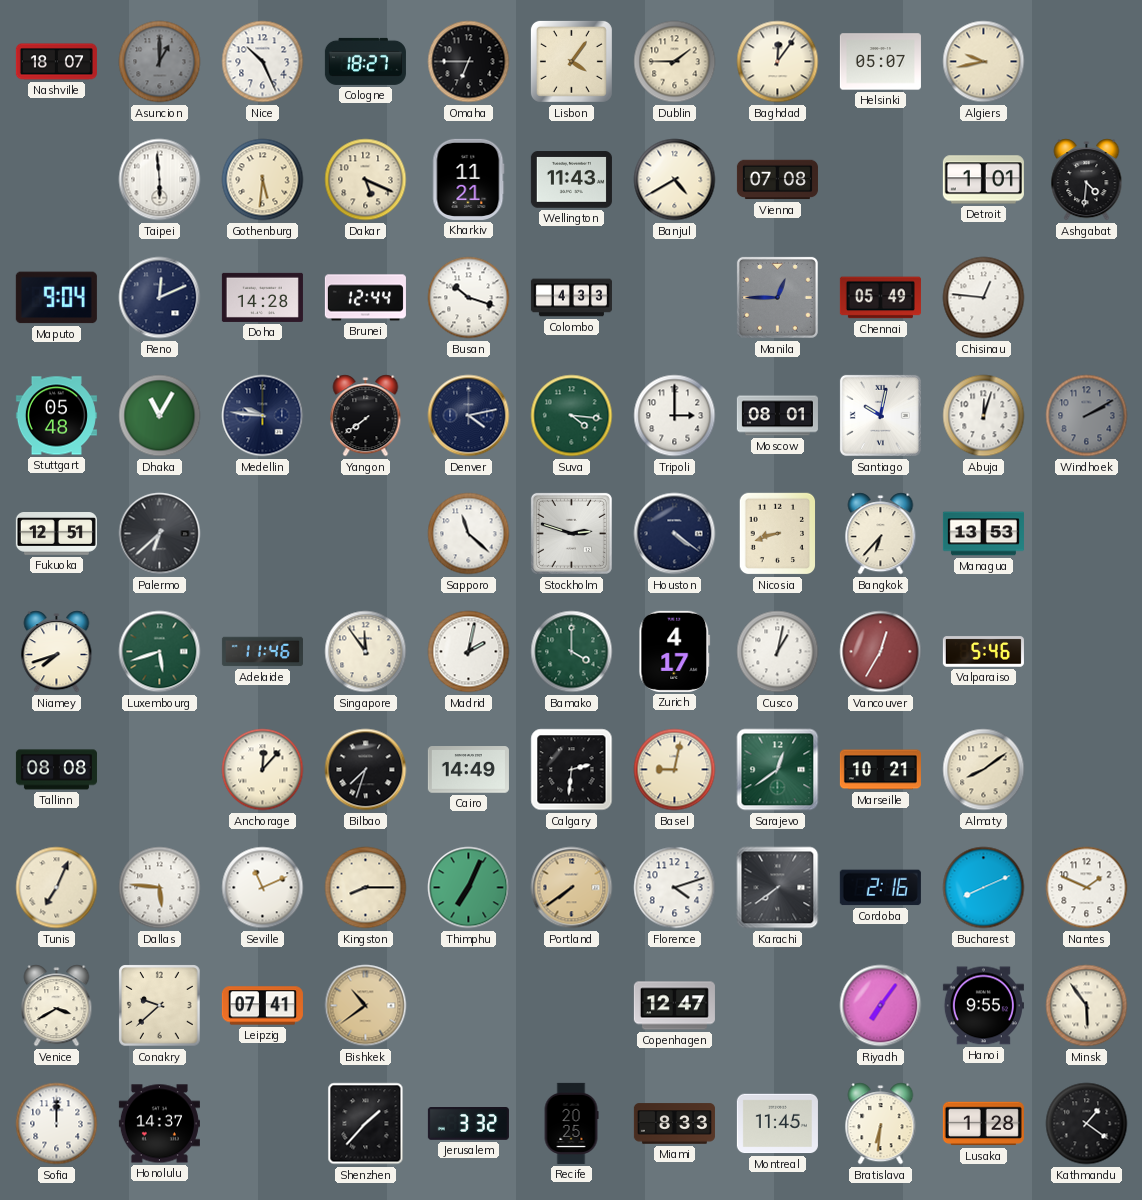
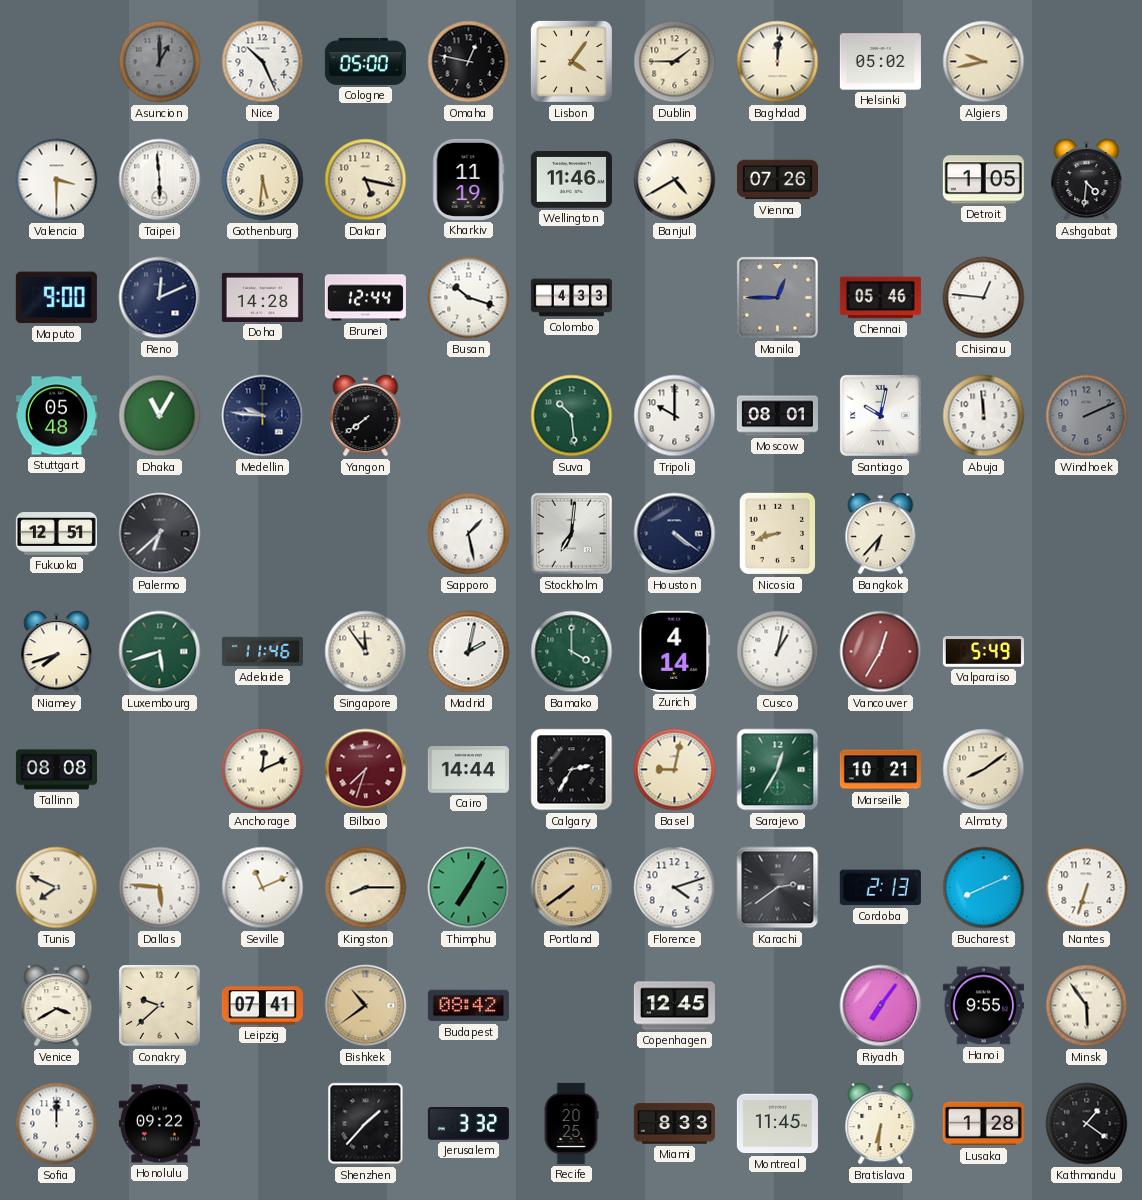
Nashville: 18:07 -> none
Cologne: 18:27 -> 05:00
Omaha: 6:45 -> 12:47
Baghdad: 12:06 -> 12:01
Helsinki: 05:07 -> 05:02
Valencia: none -> 3:30
Dakar: 5:19 -> 5:17
Kharkiv: 11:21 -> 11:19
Wellington: 11:43 -> 11:46
Vienna: 07:08 -> 07:26
Detroit: 1:01 -> 1:05
Maputo: 9:04 -> 9:00
Chennai: 05:49 -> 05:46
Denver: 4:13 -> none
Suva: 4:16 -> 10:29
Tripoli: 3:00 -> 10:00
Abuja: 12:03 -> 11:59
Windhoek: 2:10 -> 2:11
Sapporo: 11:22 -> 1:28
Stockholm: 2:48 -> 7:01
Managua: 13:53 -> none
Zurich: 4:17 -> 4:14
Valparaiso: 5:46 -> 5:49
Anchorage: 12:07 -> 12:11
Bilbao dial: black -> burgundy
Cairo: 14:49 -> 14:44
Calgary: 2:31 -> 2:35
Sarajevo: 12:39 -> 12:35
Tunis: 7:04 -> 7:49
Thimphu: 7:04 -> 7:05
Karachi: 7:39 -> 2:39
Cordoba: 2:16 -> 2:13
Nantes: 1:49 -> 6:33
Budapest: none -> 08:42
Copenhagen: 12:47 -> 12:45
Honolulu: 14:37 -> 09:22
